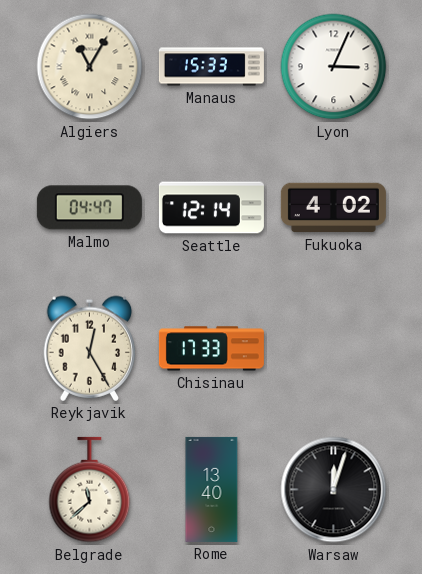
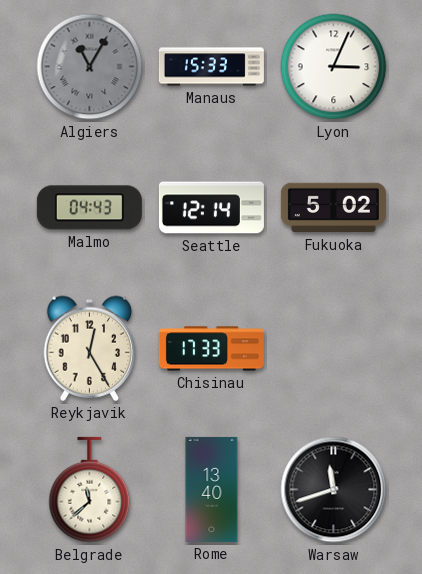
Algiers dial: cream -> grey
Malmo: 04:47 -> 04:43
Fukuoka: 4:02 -> 5:02
Warsaw: 12:03 -> 11:42
